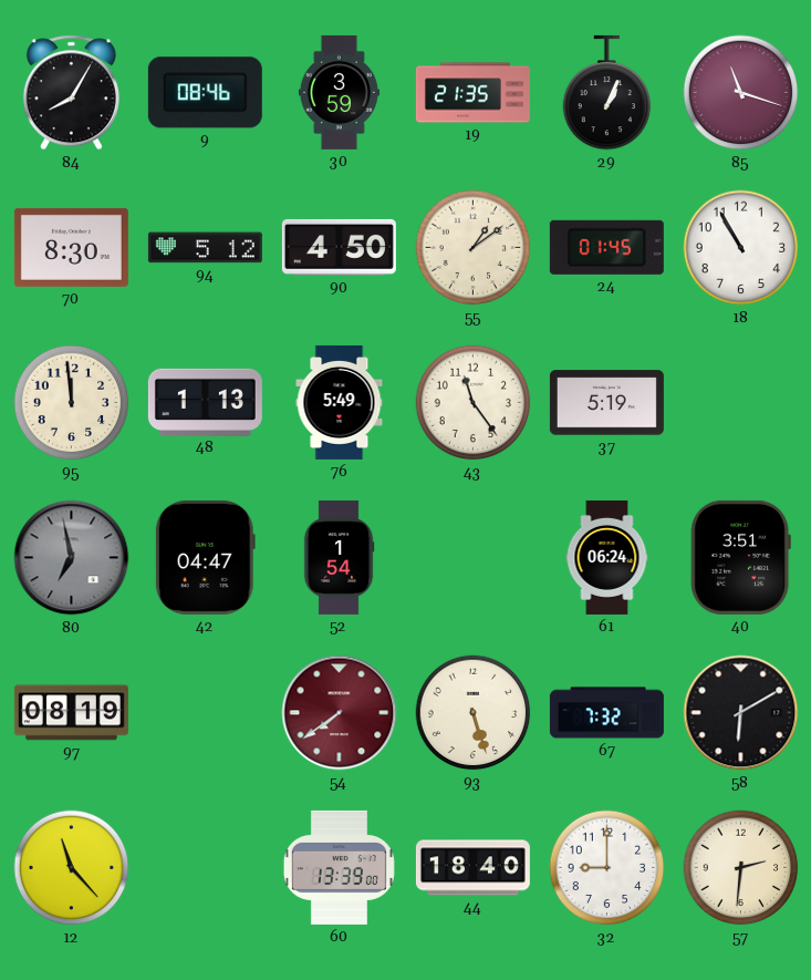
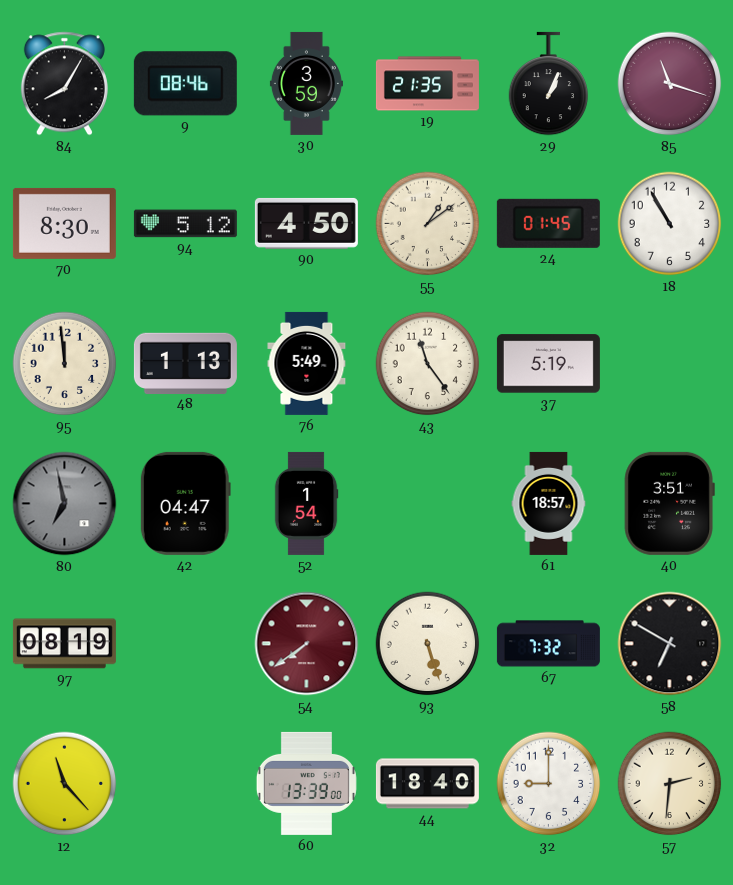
61: 06:24 -> 18:57
58: 6:10 -> 6:50
